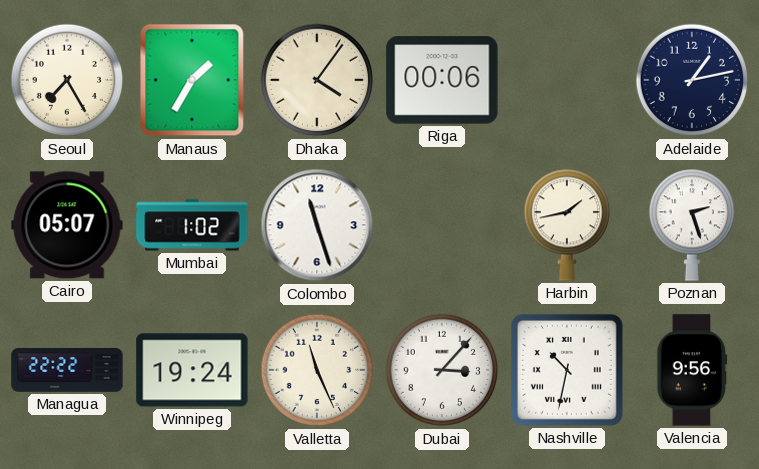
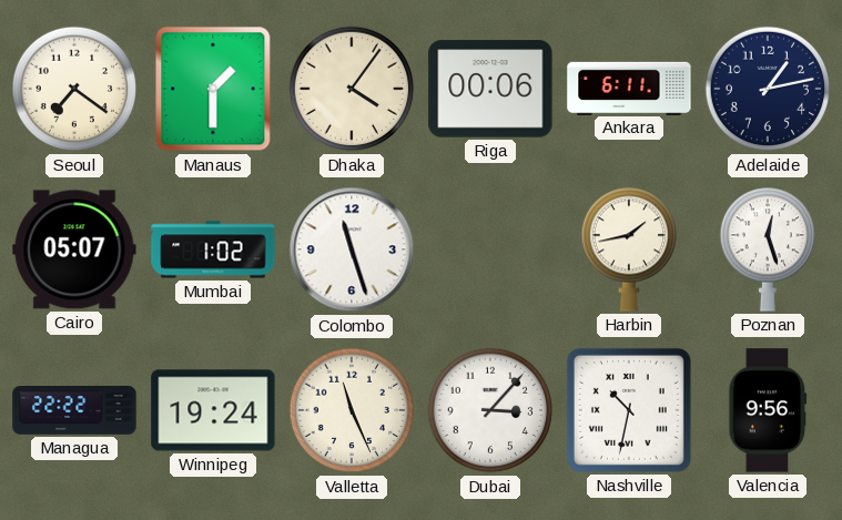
Seoul: 7:25 -> 7:21
Manaus: 1:35 -> 1:30
Ankara: none -> 6:11
Poznan: 2:27 -> 12:27
